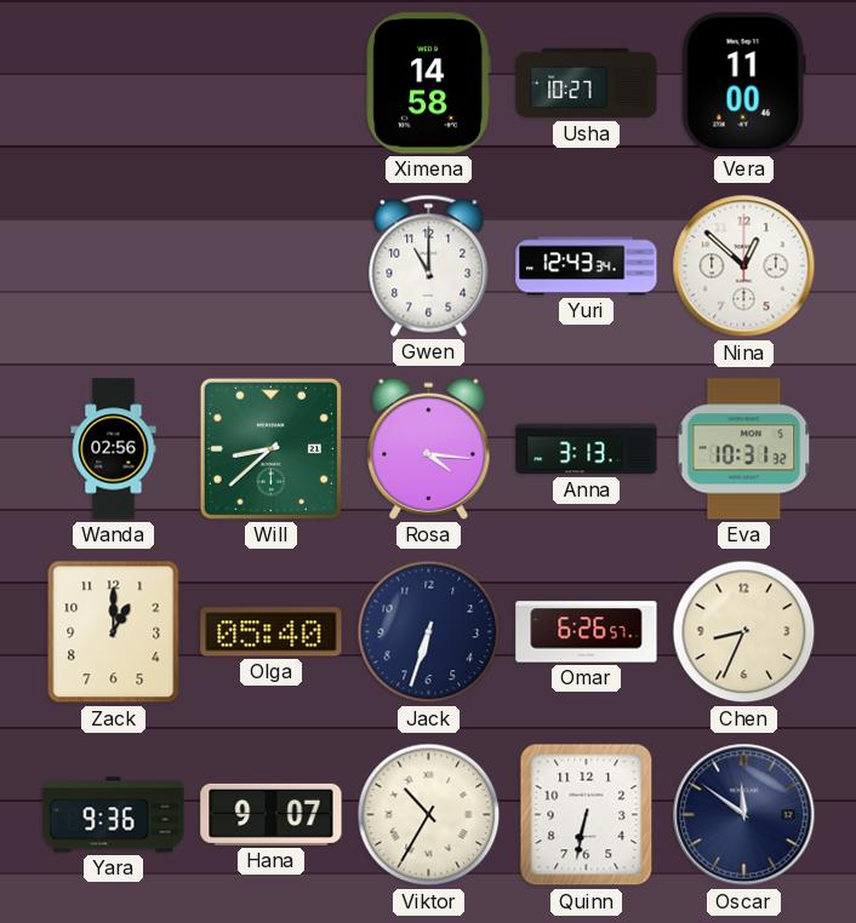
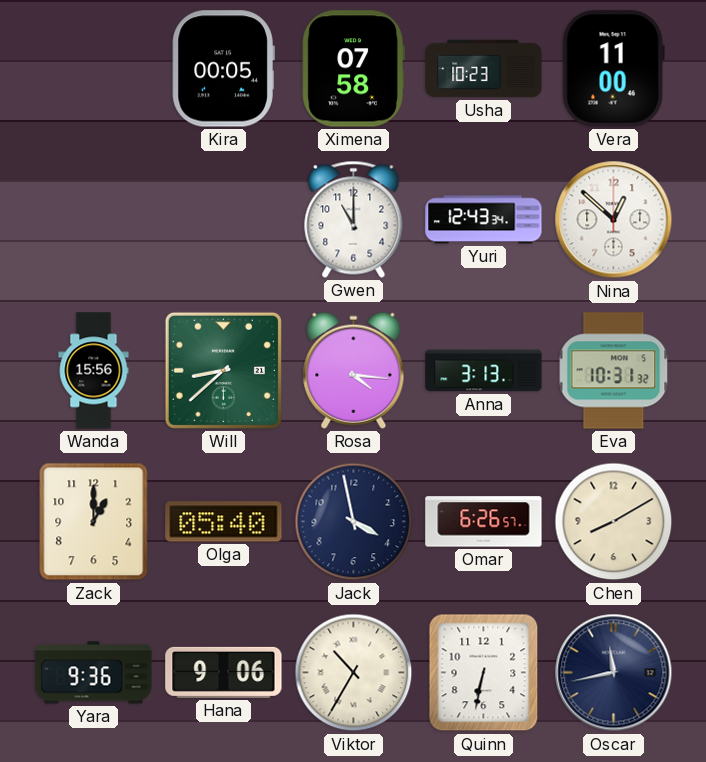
Kira: none -> 00:05
Ximena: 14:58 -> 07:58
Usha: 10:27 -> 10:23
Wanda: 02:56 -> 15:56
Jack: 6:33 -> 3:58
Chen: 8:34 -> 8:10
Hana: 9:07 -> 9:06
Oscar: 11:51 -> 11:43
